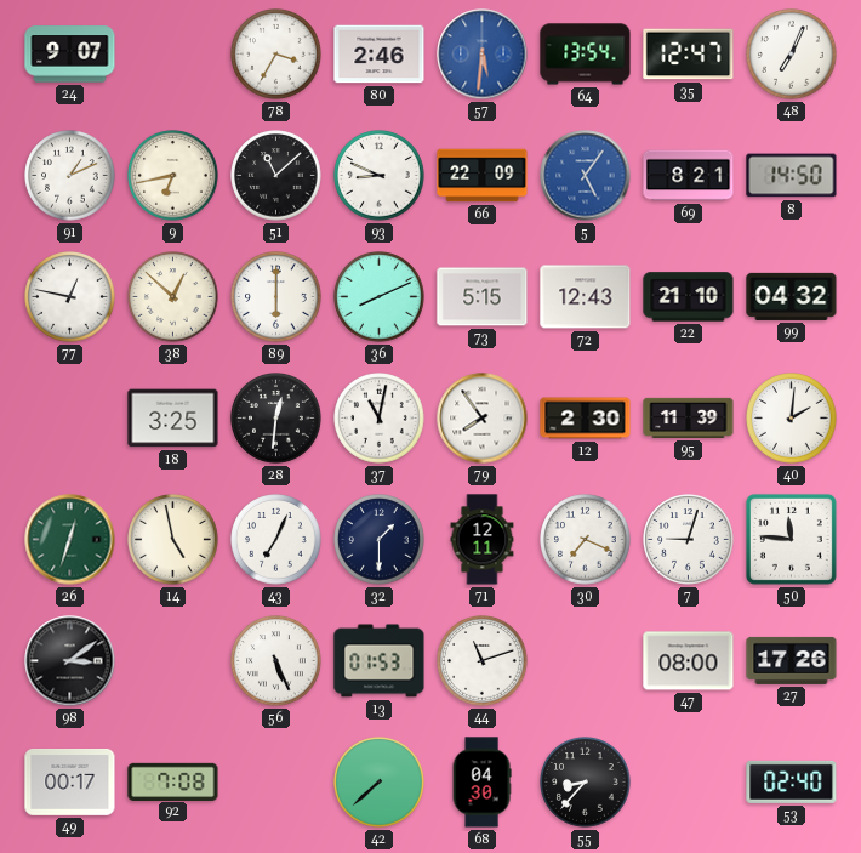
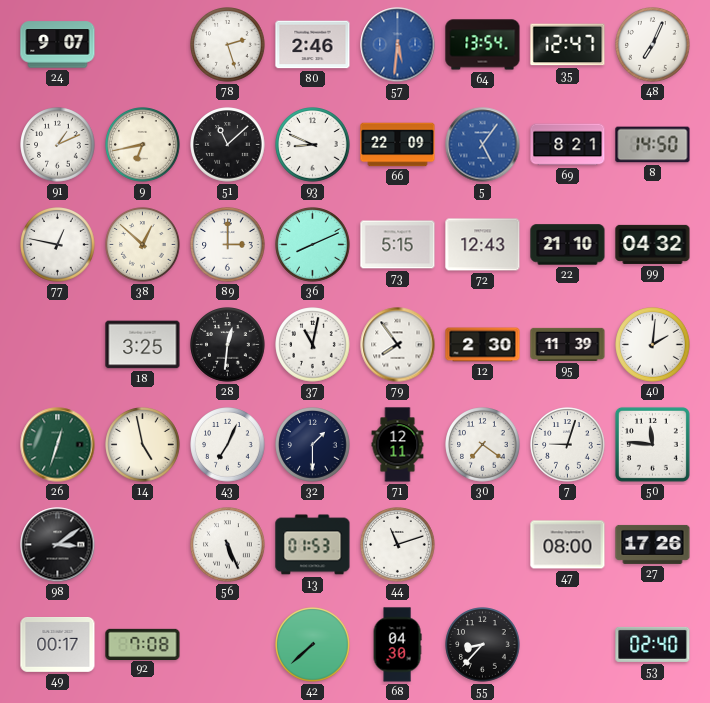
78: 3:35 -> 2:27
89: 6:00 -> 3:00
30: 7:19 -> 7:21
